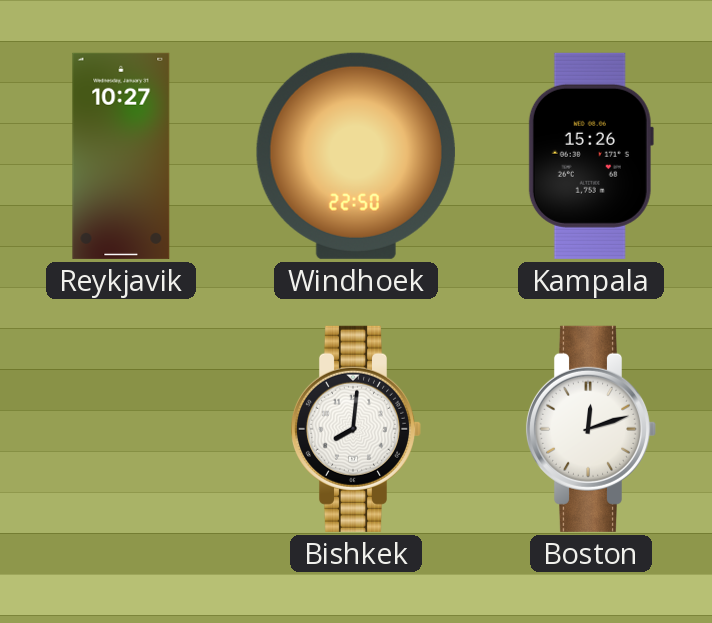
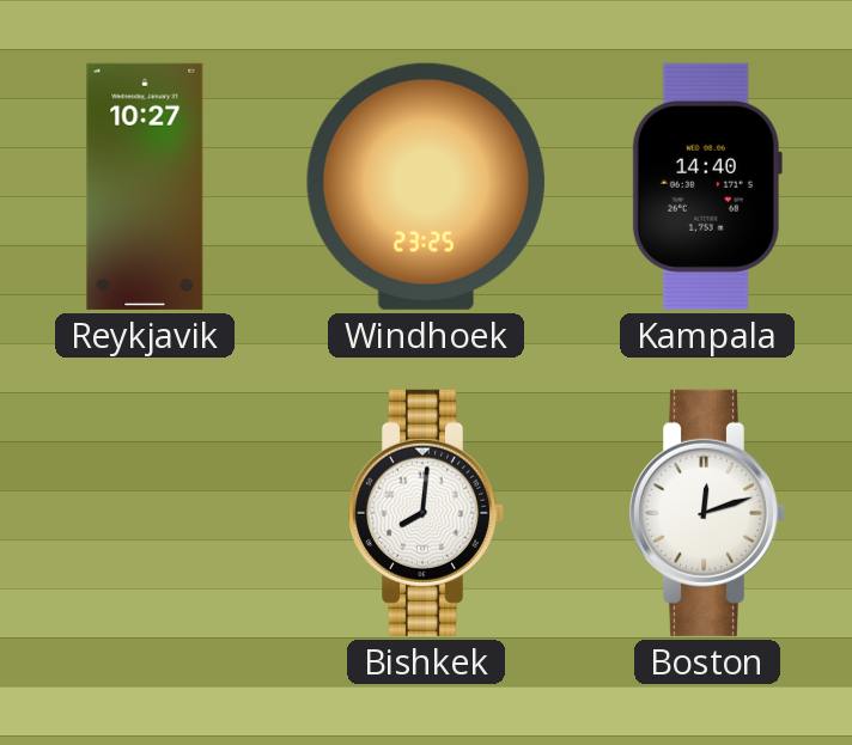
Windhoek: 22:50 -> 23:25
Kampala: 15:26 -> 14:40
